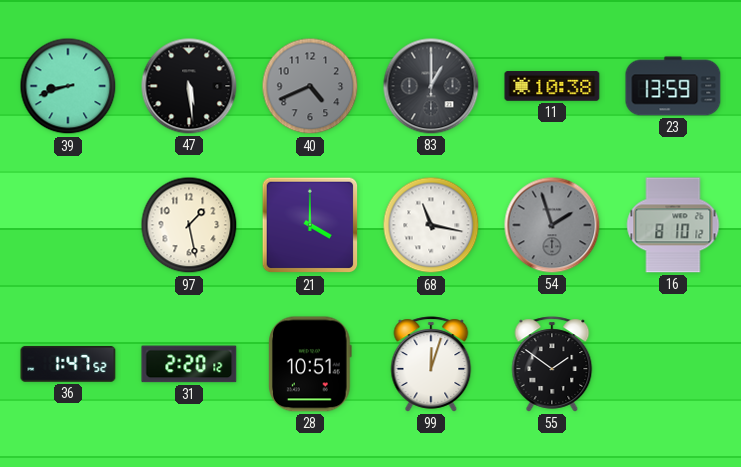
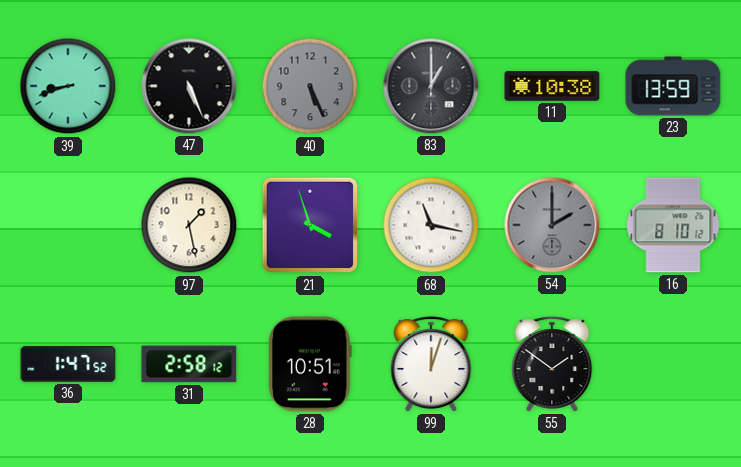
47: 5:29 -> 5:26
40: 4:41 -> 5:26
21: 4:00 -> 3:57
54: 1:57 -> 2:00
31: 2:20 -> 2:58
